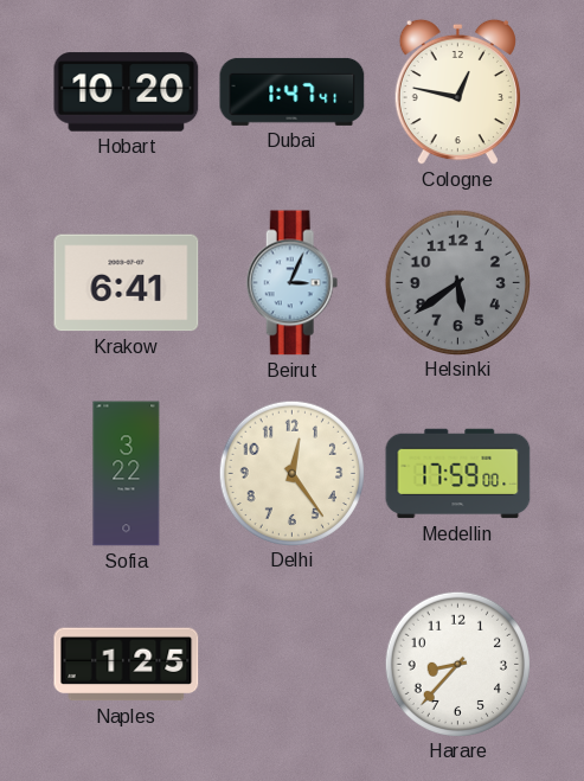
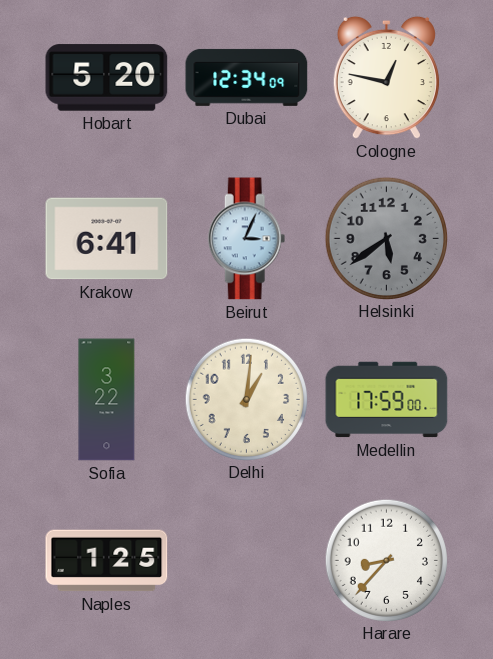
Hobart: 10:20 -> 5:20
Dubai: 1:47 -> 12:34
Delhi: 12:24 -> 1:01
